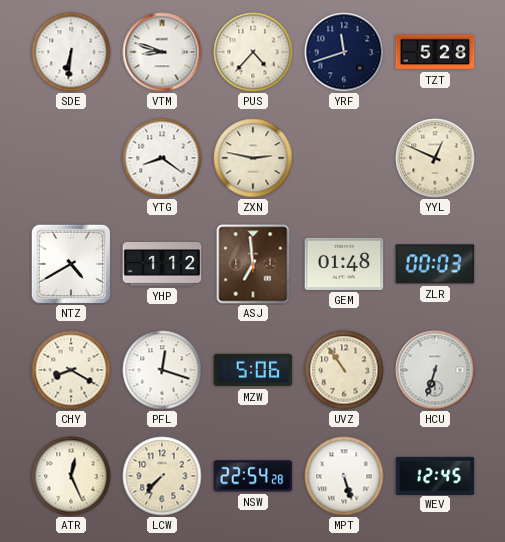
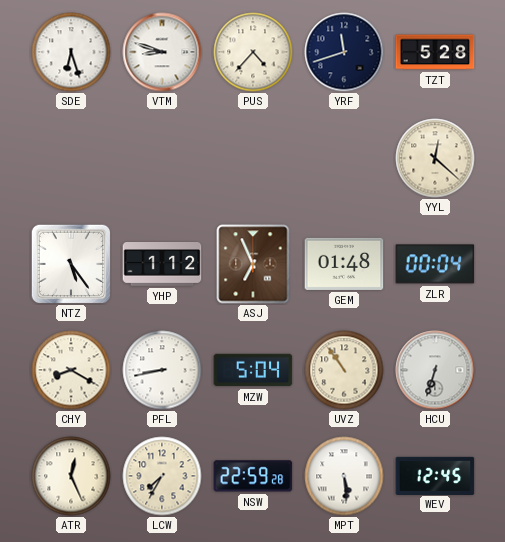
SDE: 6:31 -> 6:27
YTG: 8:21 -> none
ZXN: 2:47 -> none
YYL: 12:49 -> 12:22
NTZ: 4:40 -> 5:24
ASJ: 6:59 -> 6:56
ZLR: 00:03 -> 00:04
PFL: 12:18 -> 8:43
MZW: 5:06 -> 5:04
LCW: 7:37 -> 7:35
NSW: 22:54 -> 22:59
MPT: 5:27 -> 5:29
